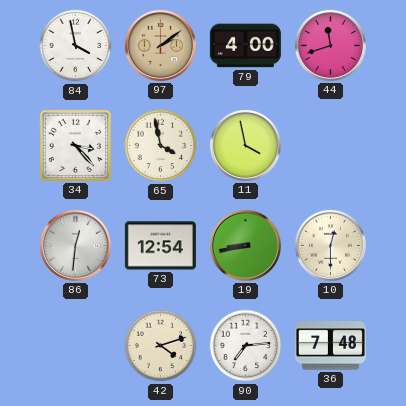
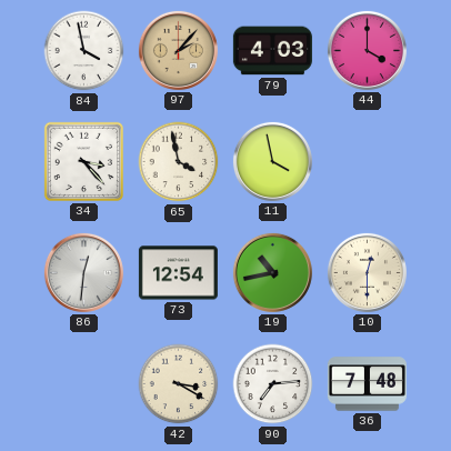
97: 2:09 -> 2:07
79: 4:00 -> 4:03
44: 11:42 -> 4:00
19: 8:43 -> 10:43
42: 4:12 -> 3:20
